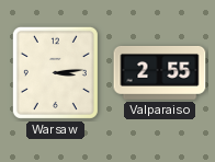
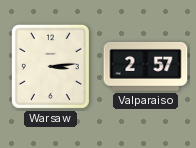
Valparaiso: 2:55 -> 2:57
